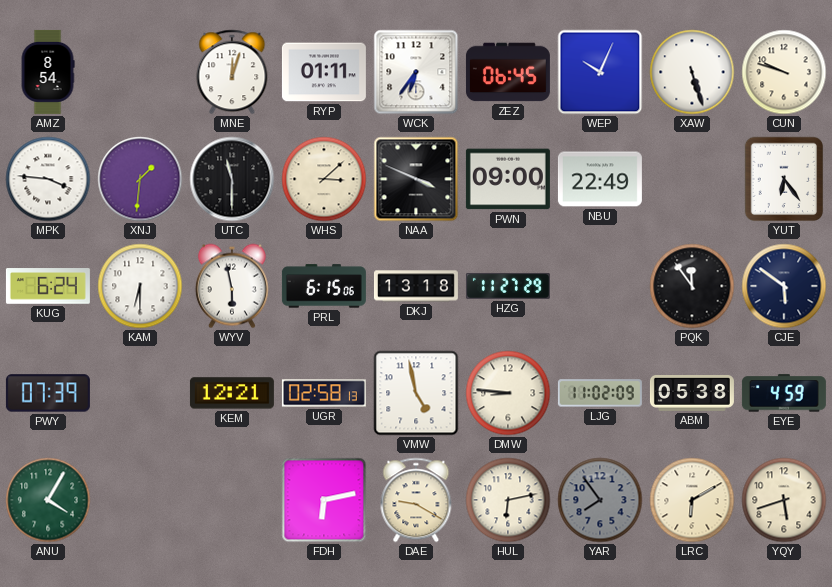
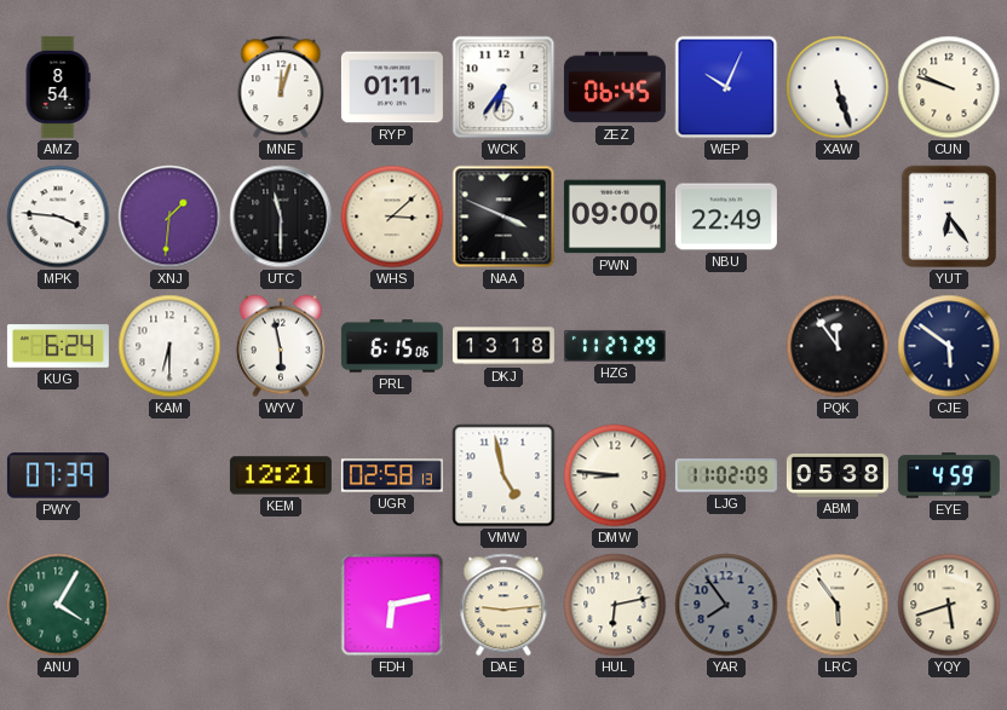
DAE: 9:20 -> 9:14
LRC: 6:10 -> 5:54
